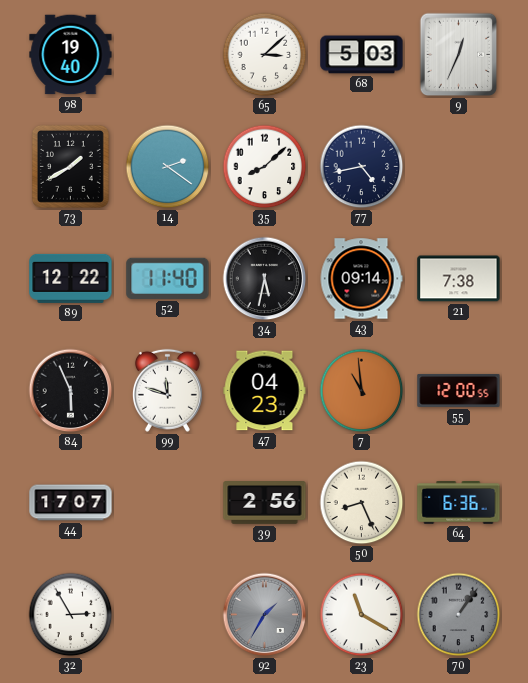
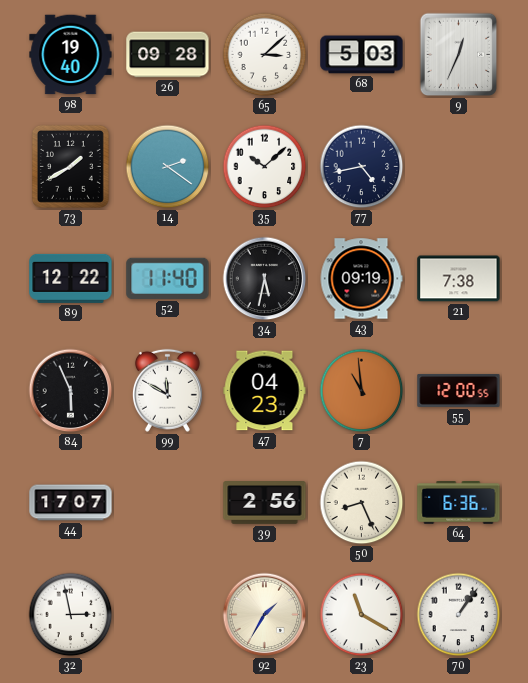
26: none -> 09:28
35: 8:08 -> 10:08
43: 09:14 -> 09:19
99: 11:48 -> 11:50
32: 2:55 -> 2:58
92 dial: grey -> cream
70 dial: grey -> white
